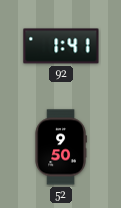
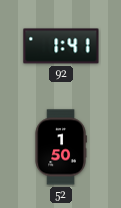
52: 9:50 -> 1:50
